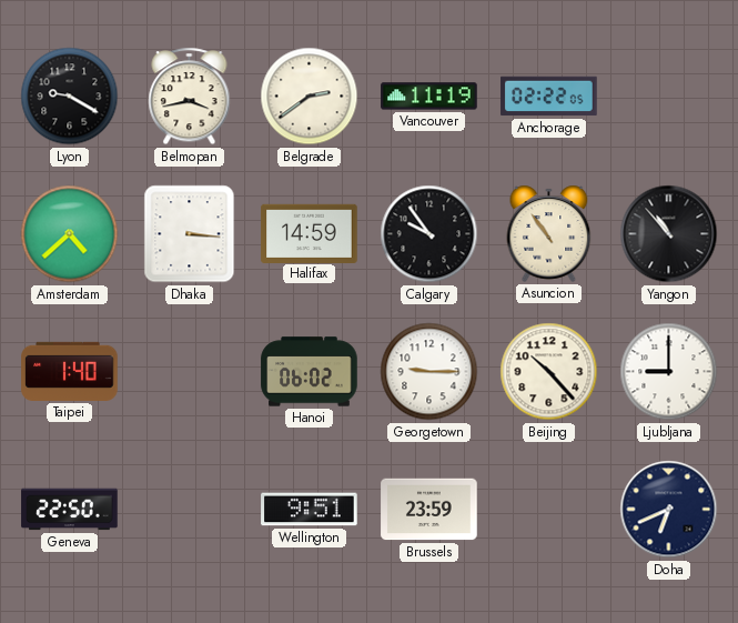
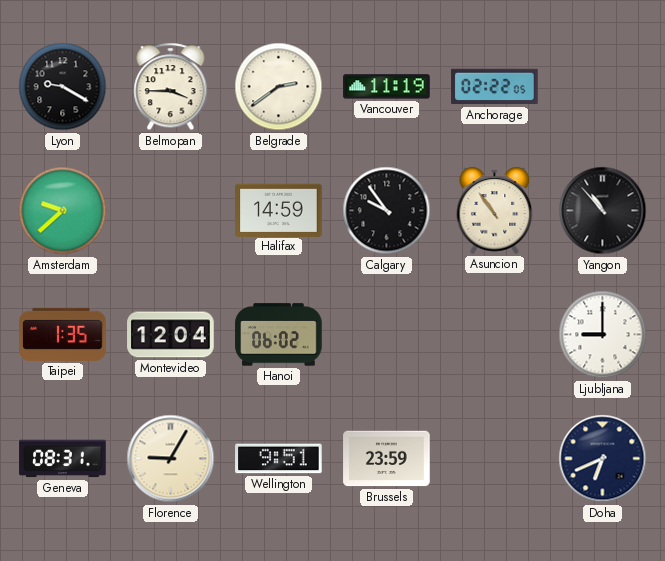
Belmopan: 3:43 -> 3:45
Amsterdam: 4:38 -> 9:38
Dhaka: 3:16 -> none
Taipei: 1:40 -> 1:35
Montevideo: none -> 12:04
Georgetown: 9:15 -> none
Beijing: 10:23 -> none
Geneva: 22:50 -> 08:31
Florence: none -> 9:05
